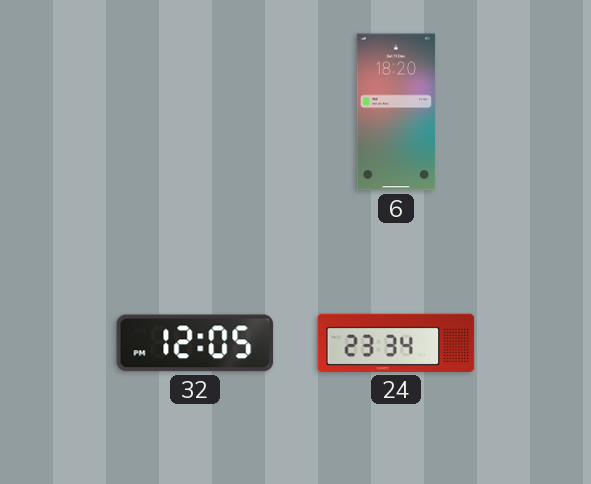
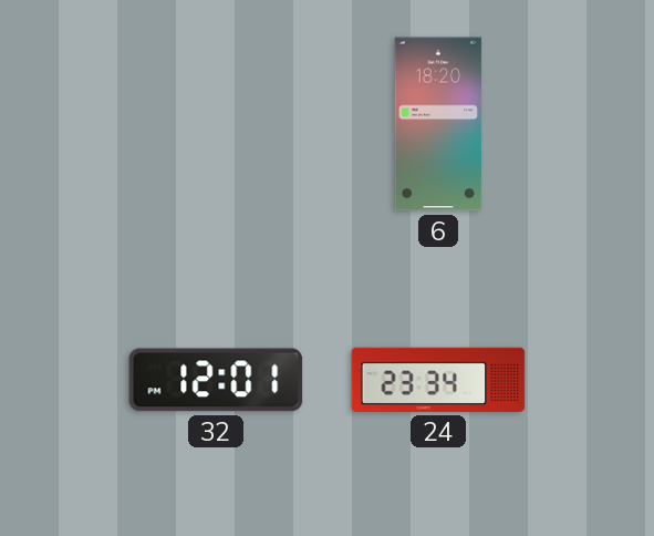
32: 12:05 -> 12:01
